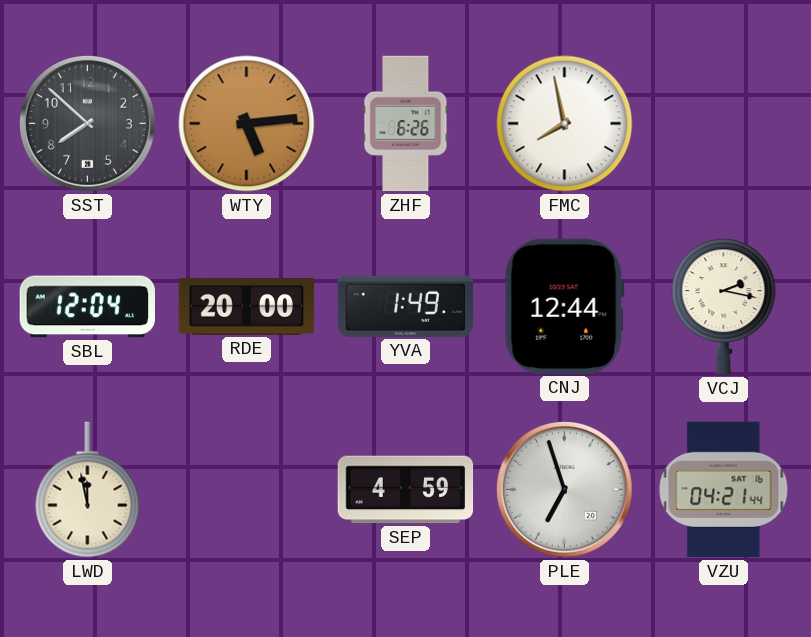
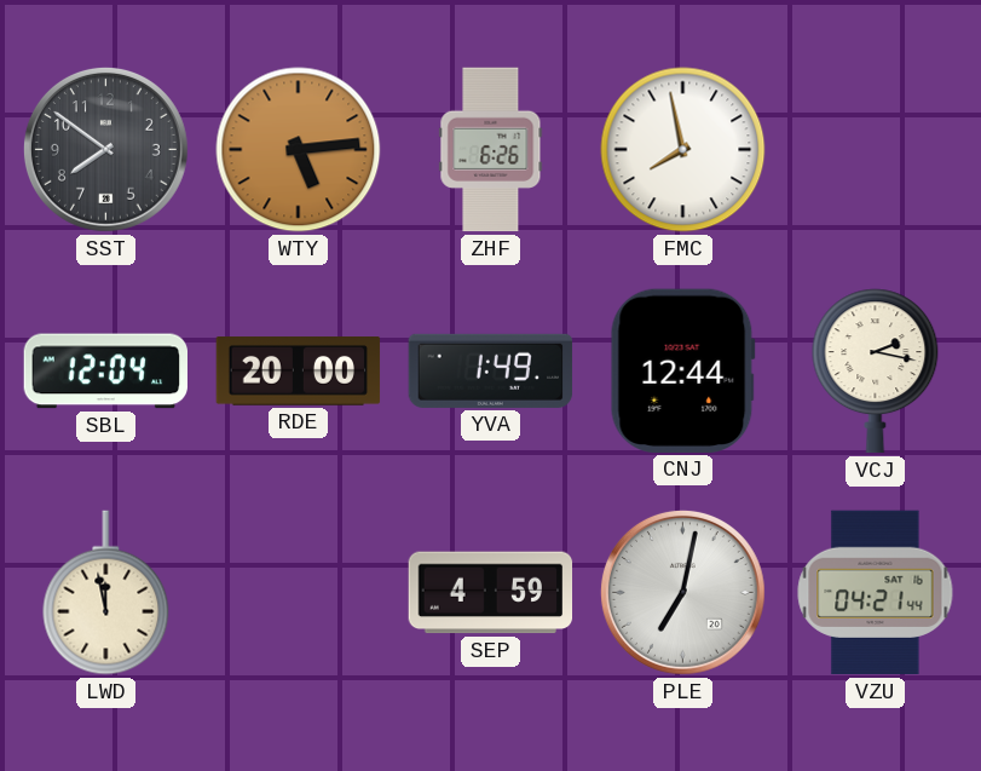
SST: 7:52 -> 7:51
PLE: 6:57 -> 7:02
